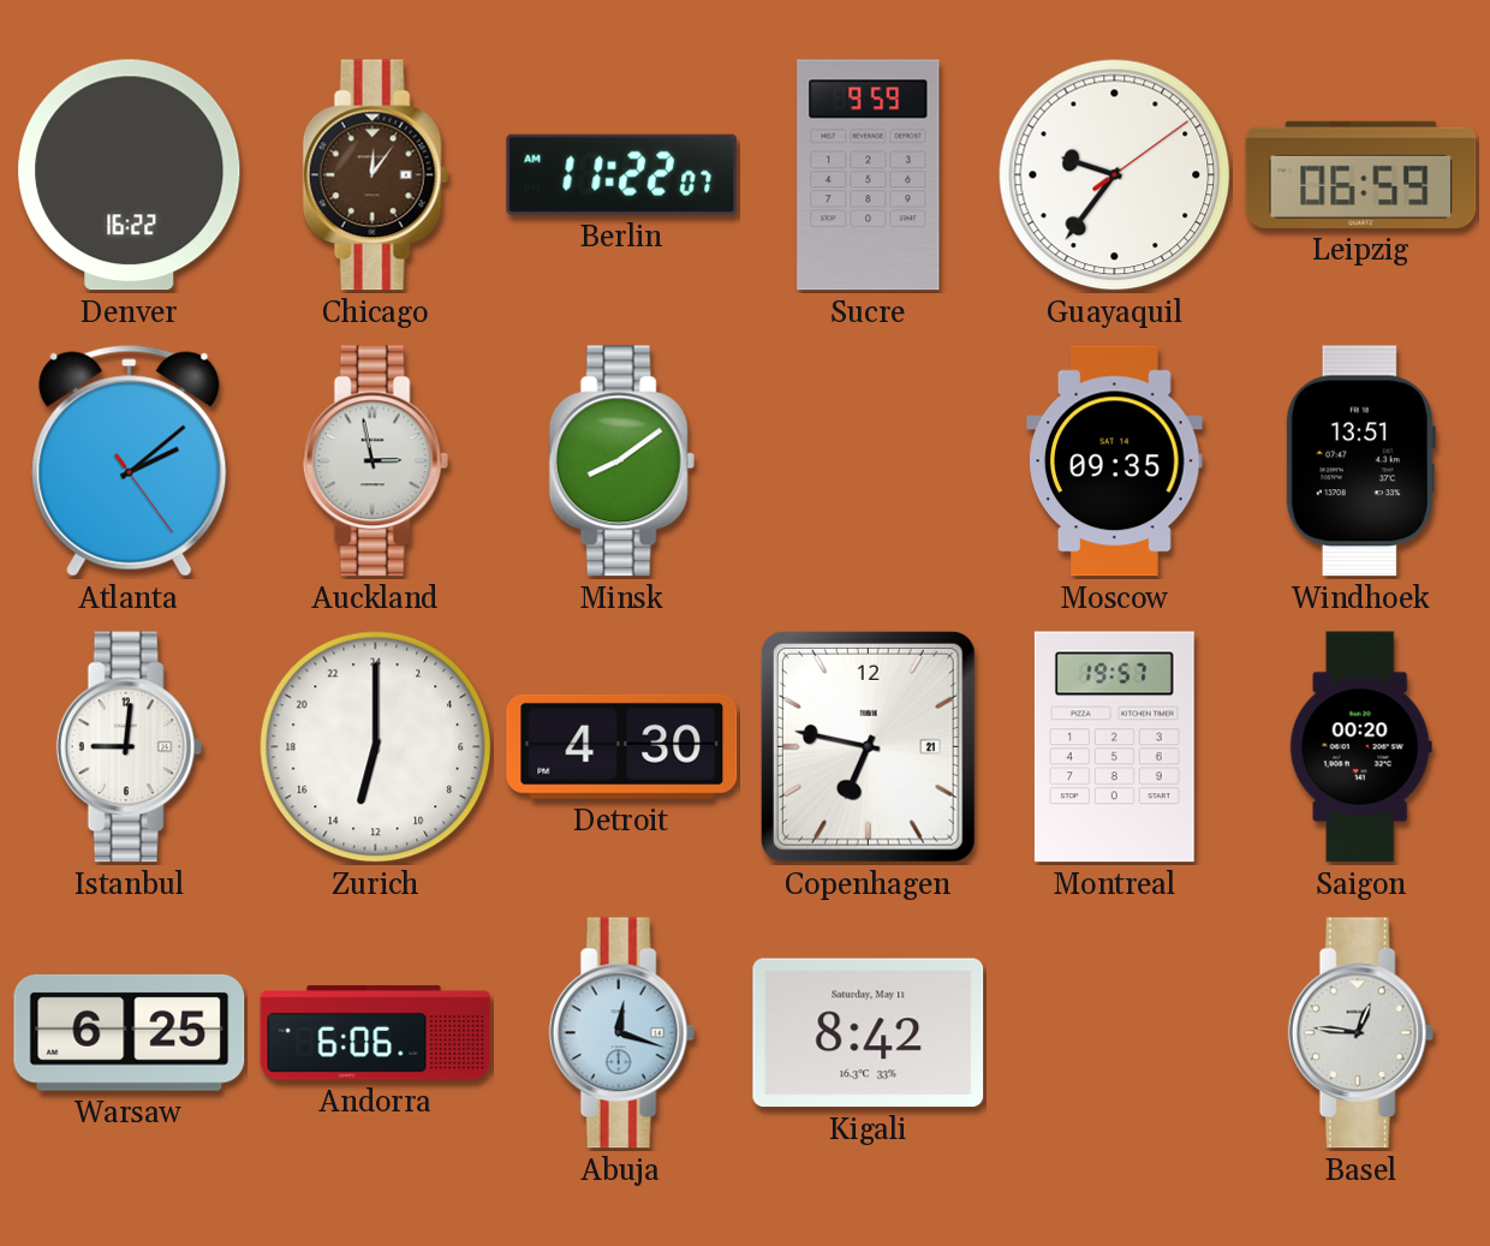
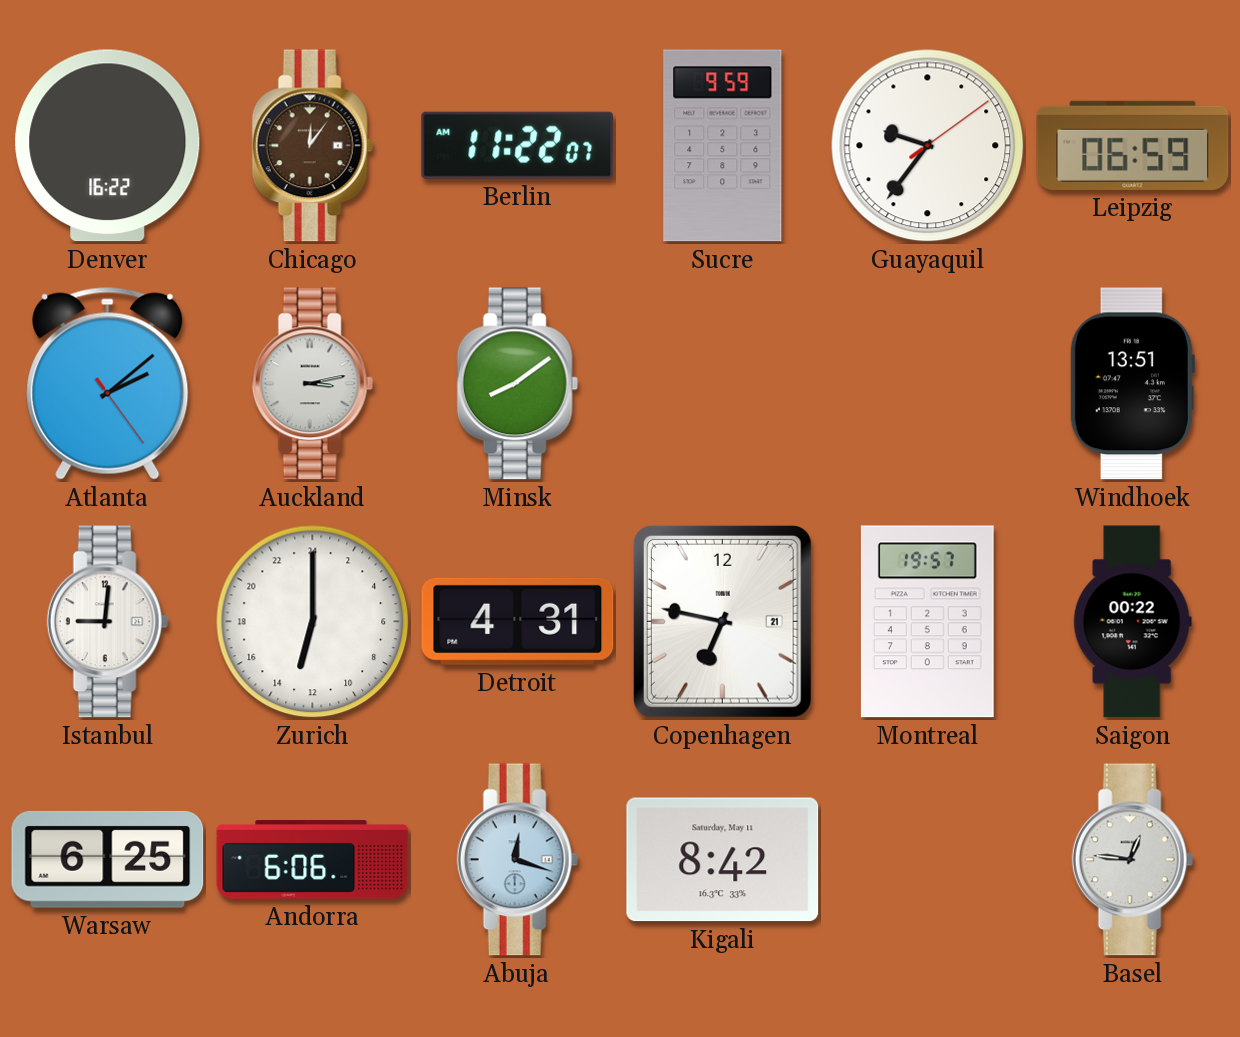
Auckland: 2:58 -> 3:13
Moscow: 09:35 -> none
Detroit: 4:30 -> 4:31
Saigon: 00:20 -> 00:22
